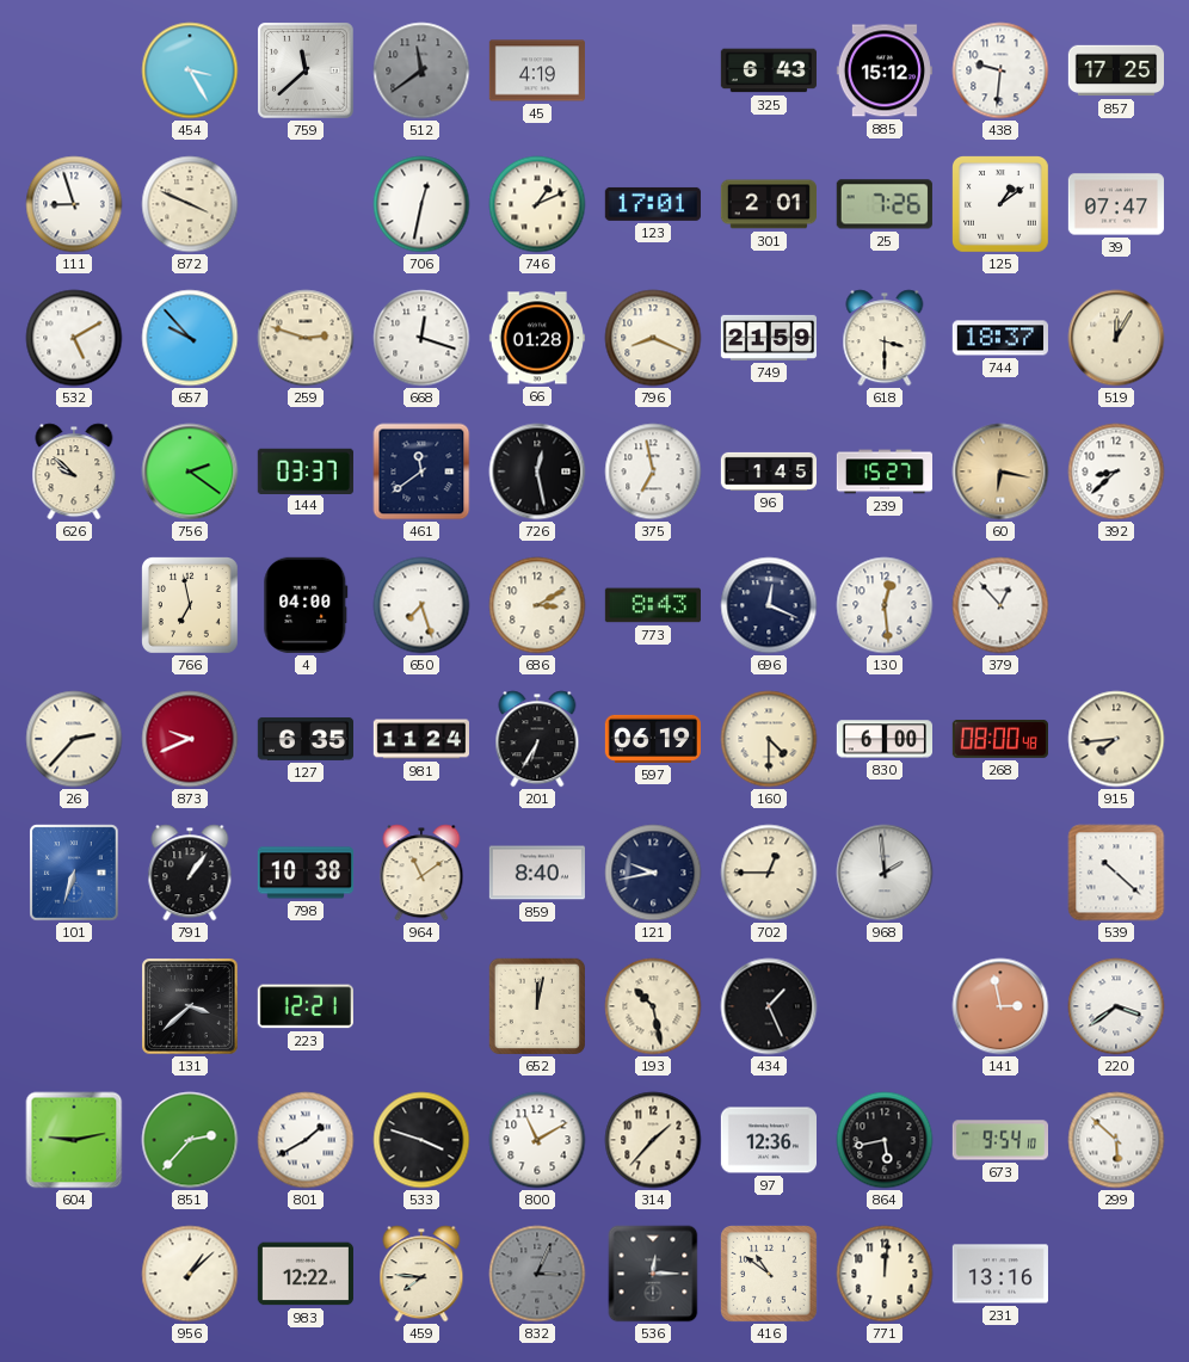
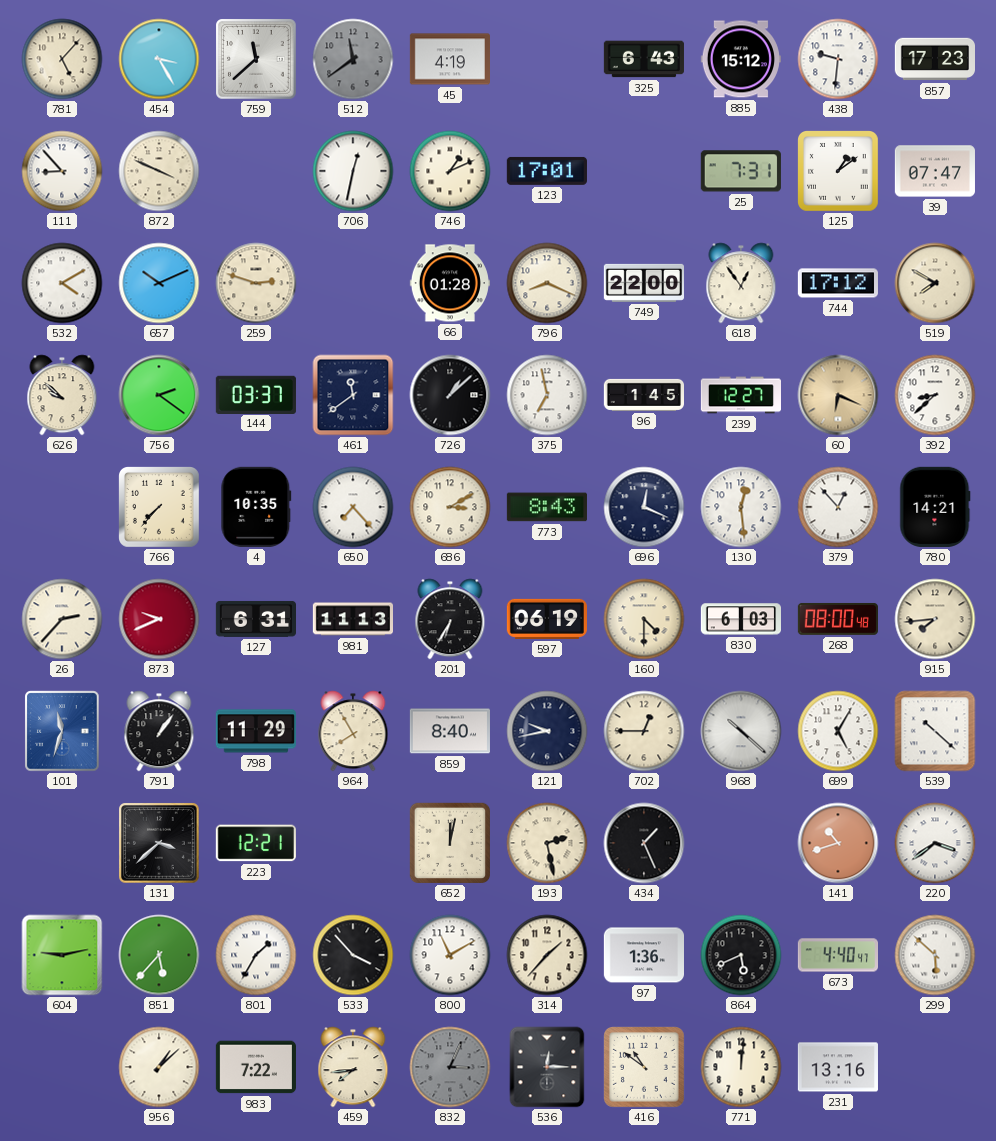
781: none -> 5:07
857: 17:25 -> 17:23
111: 8:57 -> 8:53
301: 2:01 -> none
25: 7:26 -> 7:31
532: 5:10 -> 4:10
657: 9:53 -> 10:11
668: 12:18 -> none
749: 21:59 -> 22:00
618: 3:30 -> 12:54
744: 18:37 -> 17:12
519: 12:05 -> 7:50
726: 12:28 -> 1:08
239: 15:27 -> 12:27
60: 6:17 -> 6:19
766: 6:58 -> 7:37
4: 04:00 -> 10:35
650: 7:27 -> 7:23
780: none -> 14:21
127: 6:35 -> 6:31
981: 11:24 -> 11:13
830: 6:00 -> 6:03
101: 6:33 -> 11:33
798: 10:38 -> 11:29
964: 11:09 -> 7:55
968: 1:59 -> 10:22
699: none -> 5:05
193: 10:28 -> 2:28
141: 2:58 -> 10:42
851: 2:37 -> 5:37
801: 1:40 -> 1:35
533: 3:48 -> 3:53
97: 12:36 -> 1:36
864: 5:43 -> 5:41
673: 9:54 -> 4:40
983: 12:22 -> 7:22
459: 7:46 -> 7:44
